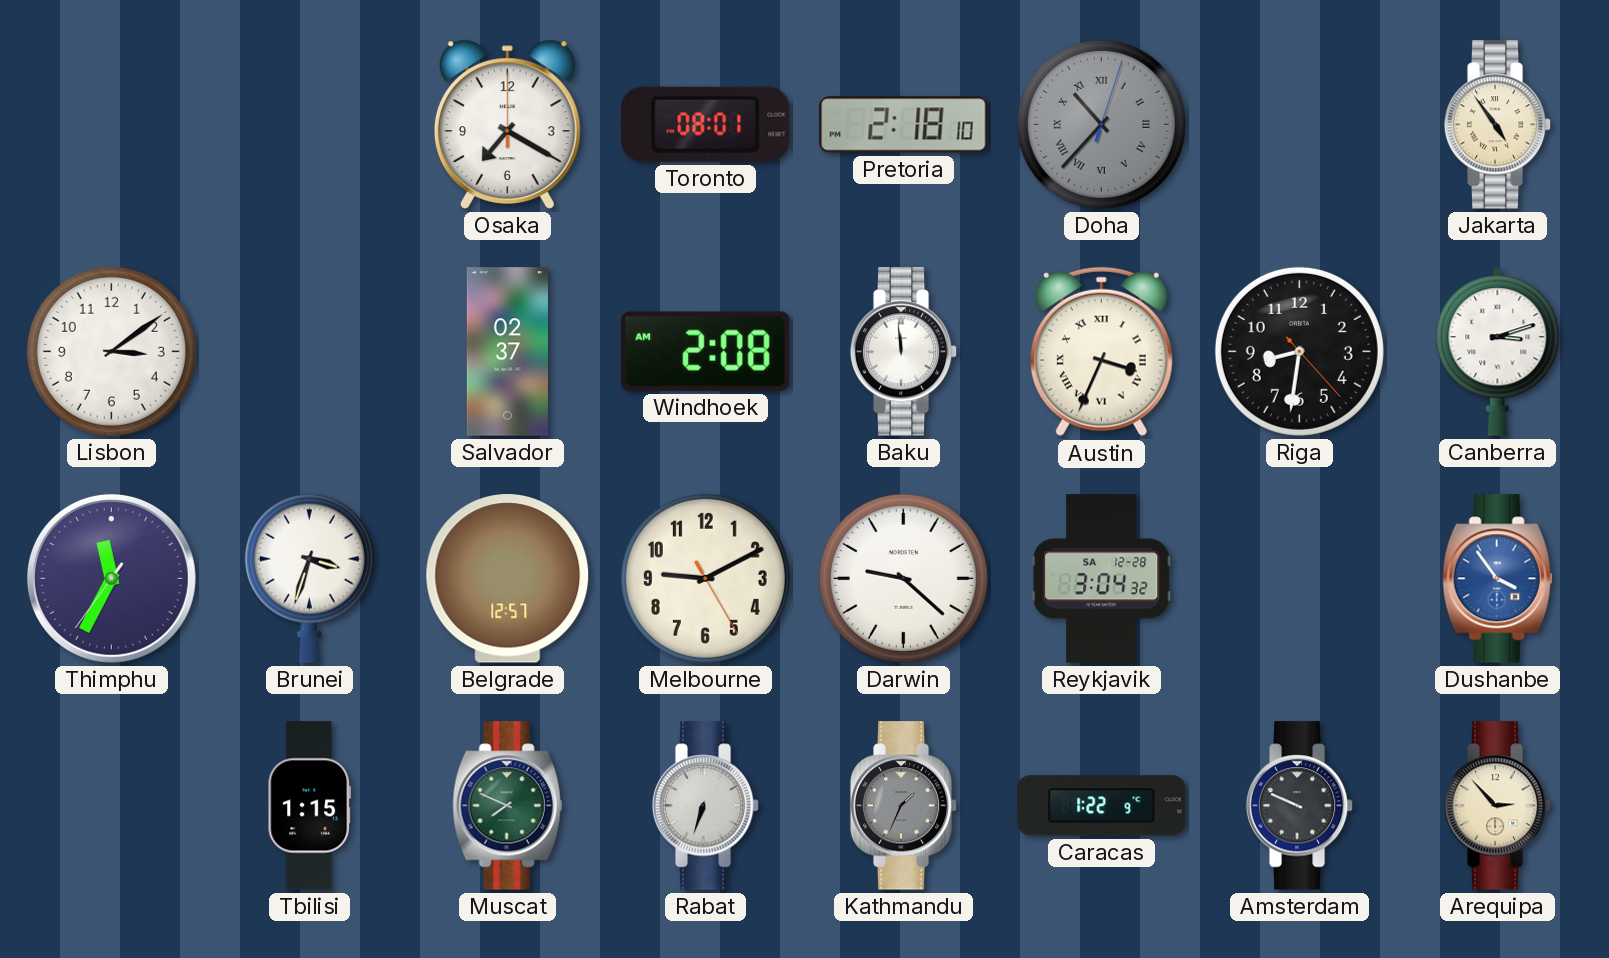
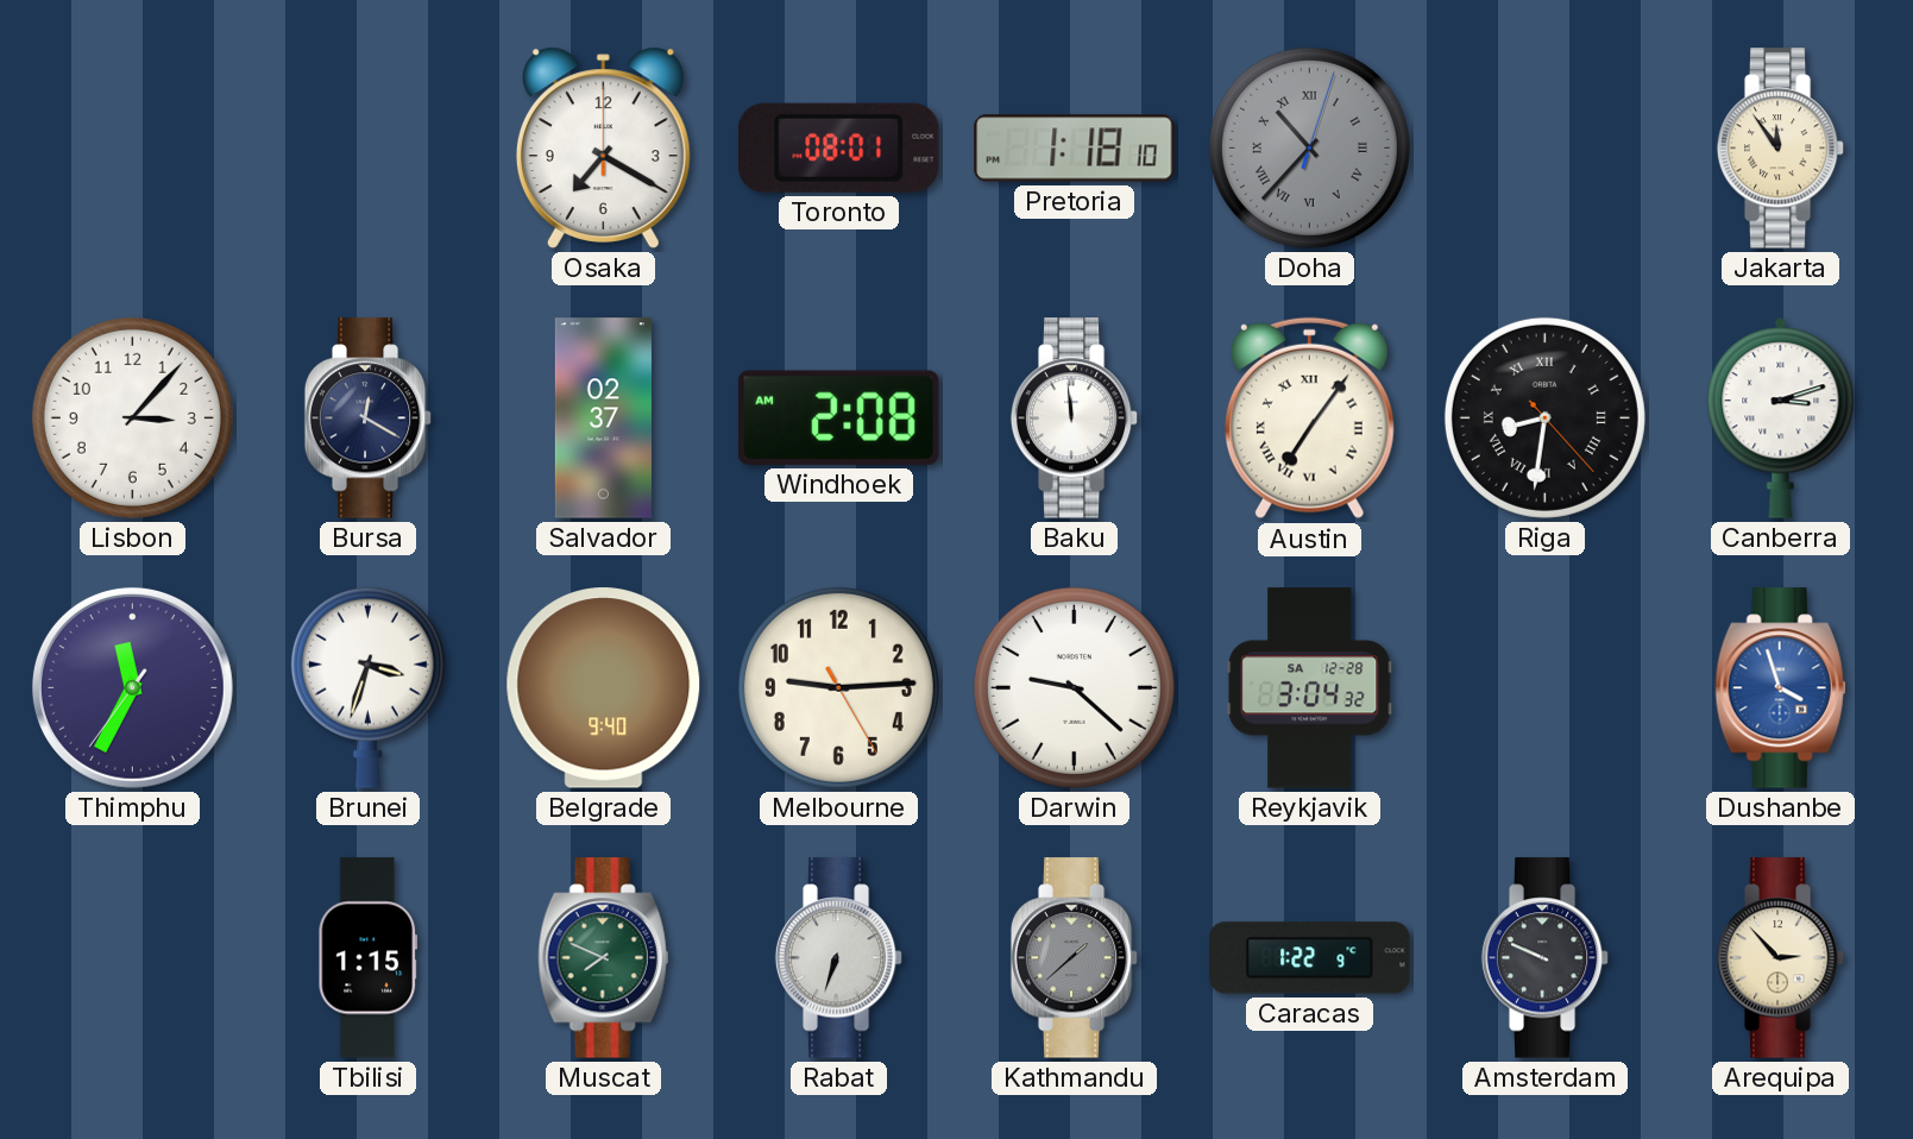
Pretoria: 2:18 -> 1:18
Jakarta: 4:54 -> 11:54
Lisbon: 3:09 -> 3:07
Bursa: none -> 12:20
Austin: 3:34 -> 7:06
Riga numerals: Arabic -> Roman
Belgrade: 12:57 -> 9:40
Melbourne: 9:10 -> 9:14
Dushanbe: 3:54 -> 3:57
Kathmandu: 1:34 -> 1:38
